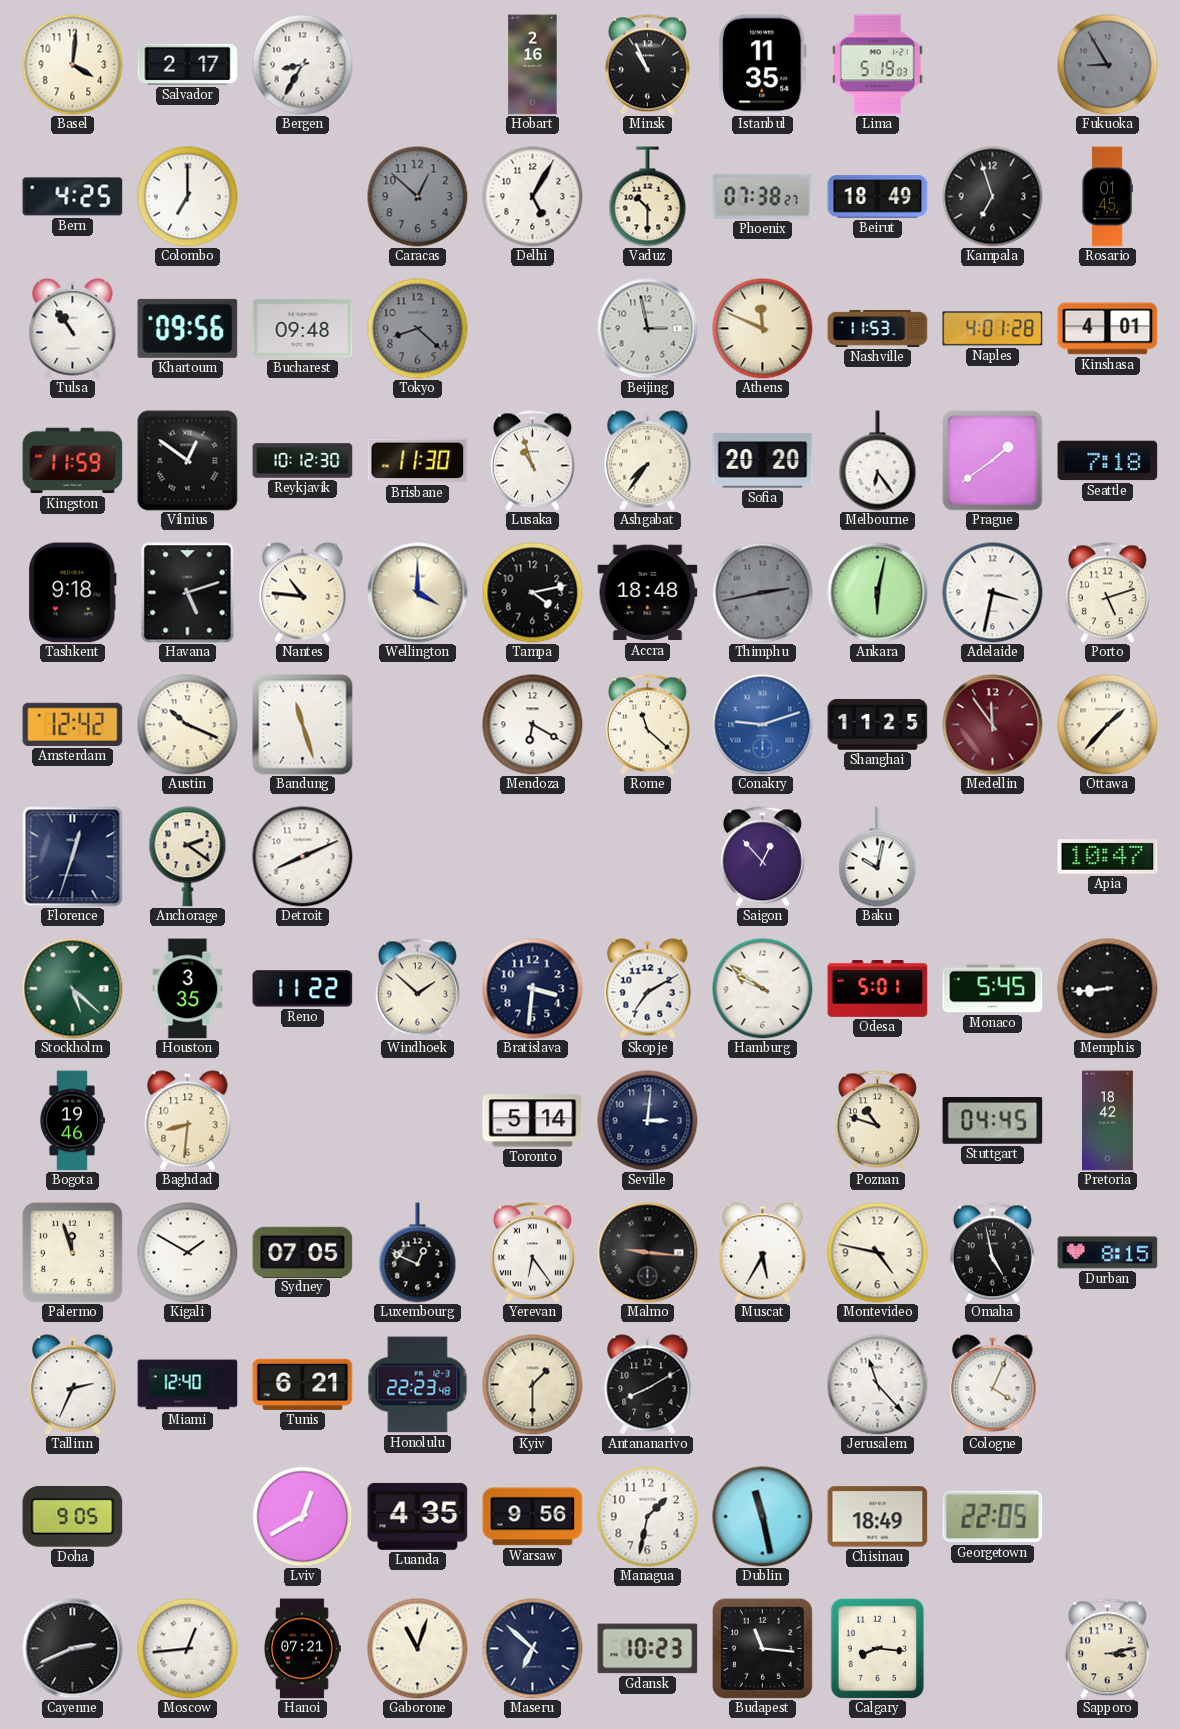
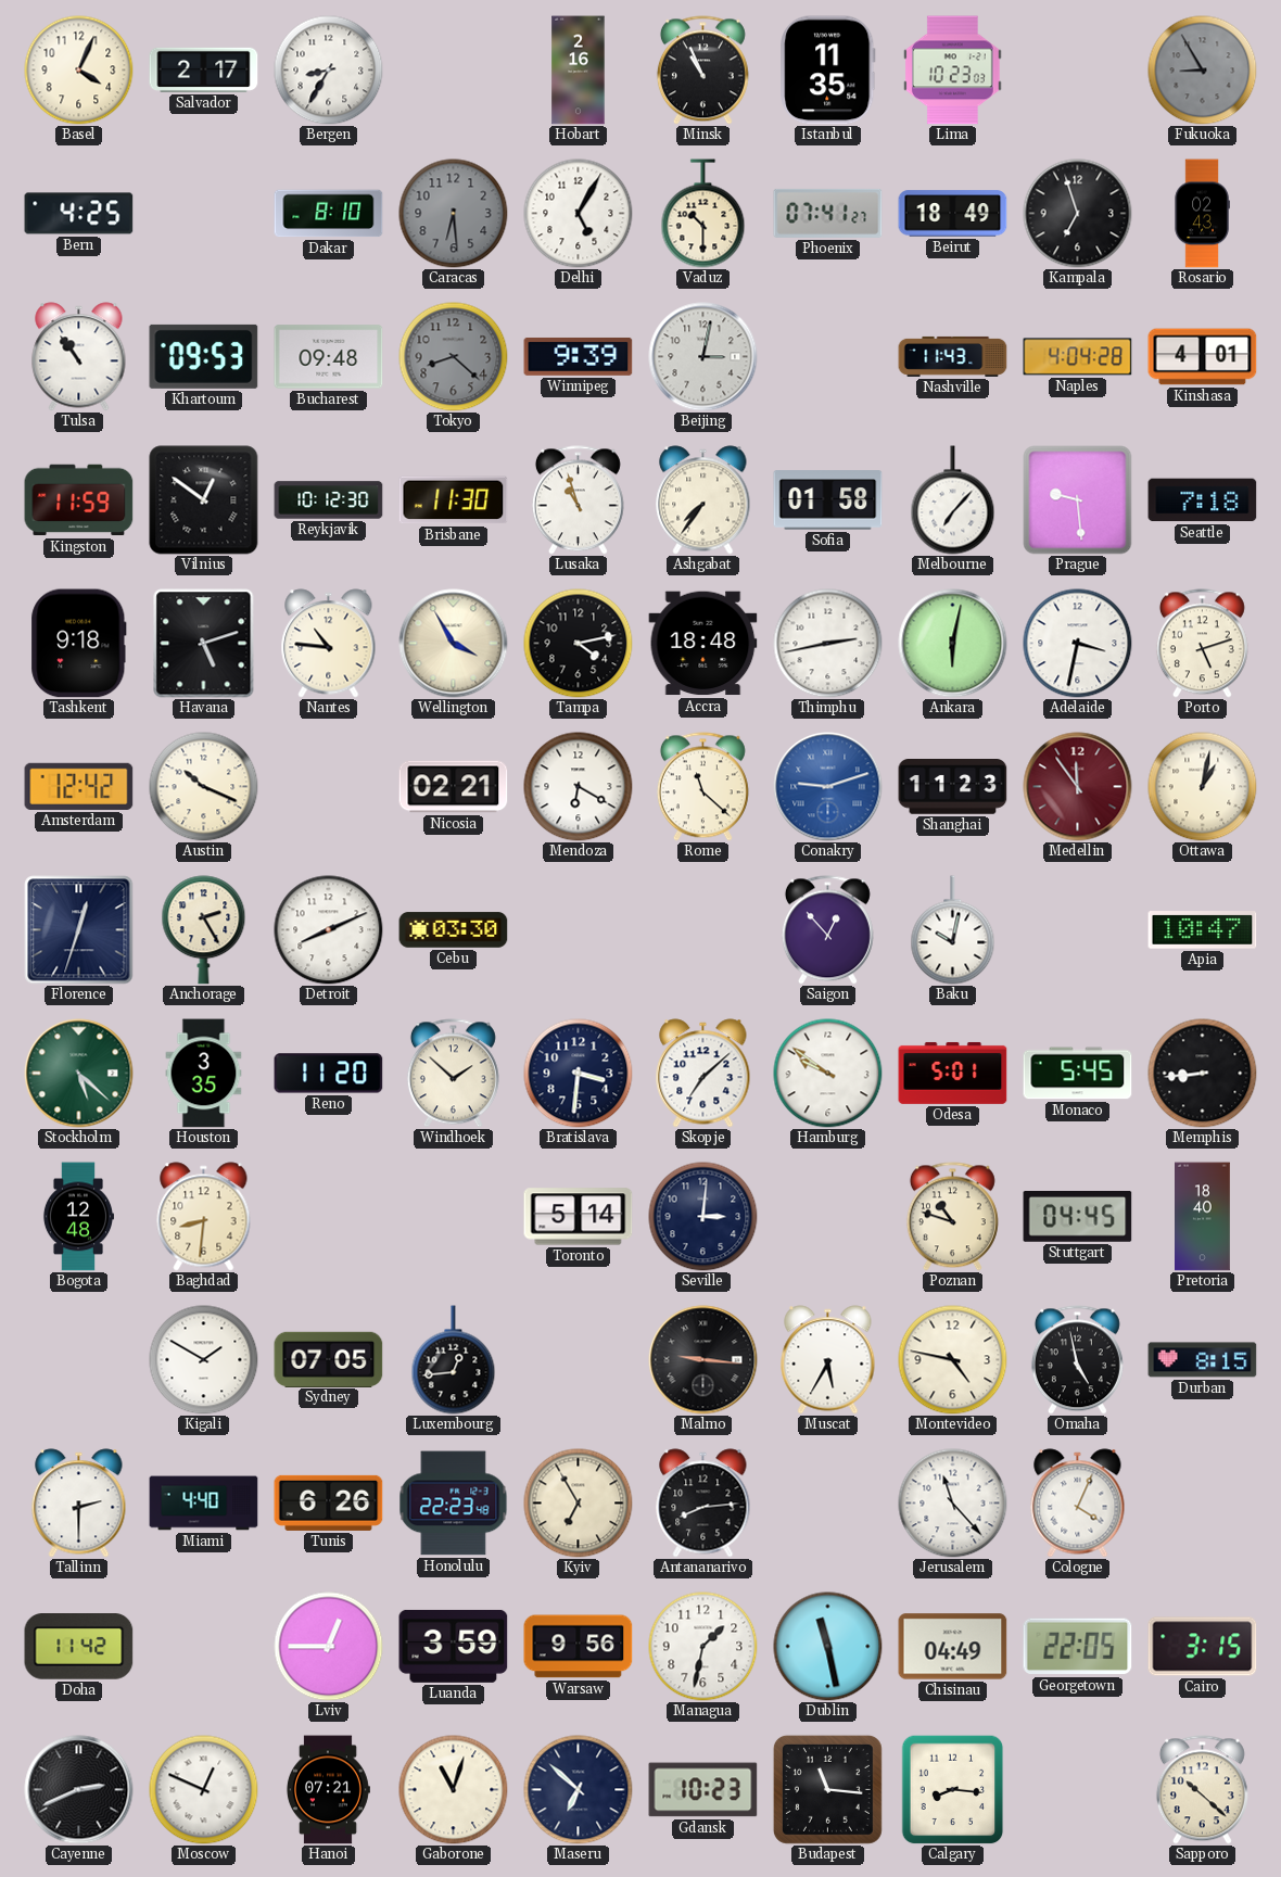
Basel: 4:01 -> 4:04
Lima: 5:19 -> 10:23
Colombo: 7:00 -> none
Dakar: none -> 8:10
Caracas: 12:52 -> 6:29
Phoenix: 07:38 -> 07:41
Rosario: 01:45 -> 02:43
Khartoum: 09:56 -> 09:53
Winnipeg: none -> 9:39
Beijing: 2:58 -> 3:02
Athens: 11:49 -> none
Nashville: 11:53 -> 11:43
Naples: 4:01 -> 4:04
Sofia: 20:20 -> 01:58
Melbourne: 6:24 -> 7:07
Prague: 1:39 -> 9:29
Wellington: 4:00 -> 3:55
Thimphu dial: grey -> white
Bandung: 11:27 -> none
Nicosia: none -> 02:21
Shanghai: 11:25 -> 11:23
Ottawa: 1:37 -> 1:02
Anchorage: 2:21 -> 2:25
Cebu: none -> 03:30
Reno: 11:22 -> 11:20
Skopje: 7:10 -> 7:08
Bogota: 19:46 -> 12:48
Pretoria: 18:42 -> 18:40
Palermo: 11:57 -> none
Luxembourg: 12:49 -> 12:44
Yerevan: 6:24 -> none
Tallinn: 2:34 -> 2:30
Miami: 12:40 -> 4:40
Tunis: 6:21 -> 6:26
Kyiv: 1:30 -> 6:55
Antananarivo: 8:10 -> 8:14
Doha: 9:05 -> 11:42
Lviv: 12:40 -> 12:45
Luanda: 4:35 -> 3:59
Chisinau: 18:49 -> 04:49
Cairo: none -> 3:15
Moscow: 12:44 -> 12:49
Sapporo: 3:13 -> 10:22
